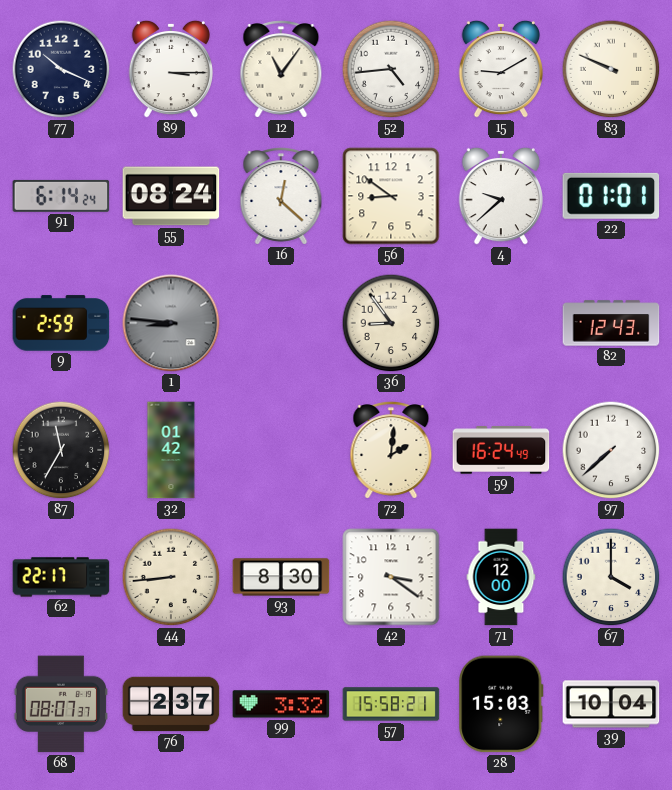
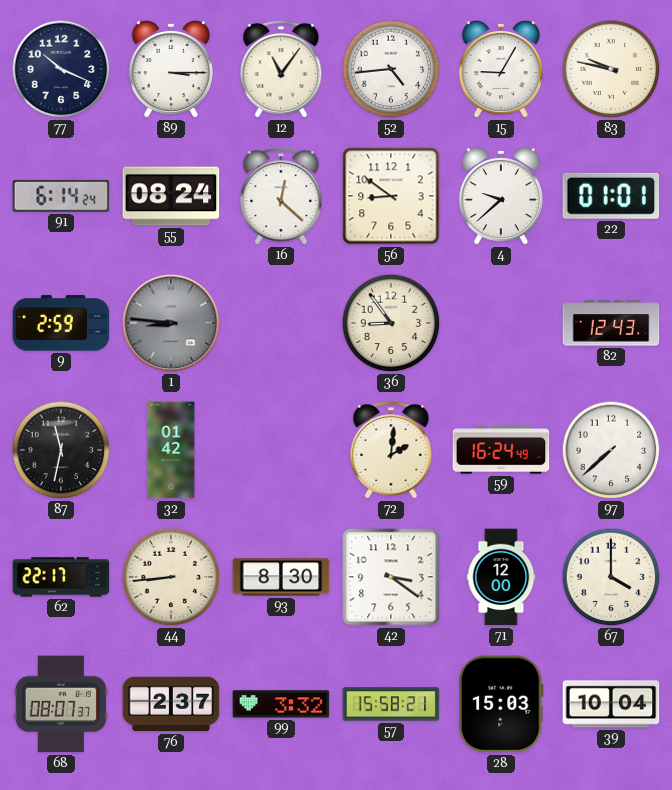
15: 9:10 -> 9:05
83: 9:49 -> 9:47
87: 11:35 -> 11:32
